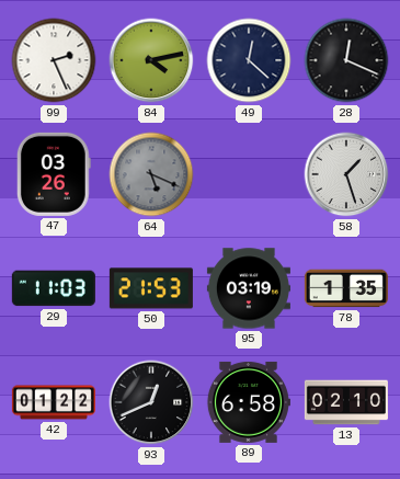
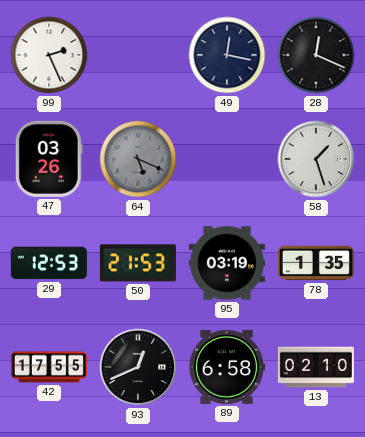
84: 4:13 -> none
49: 12:22 -> 12:17
29: 11:03 -> 12:53
42: 01:22 -> 17:55
